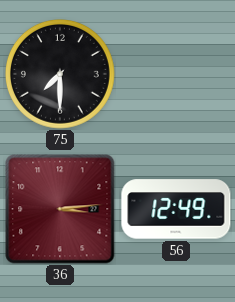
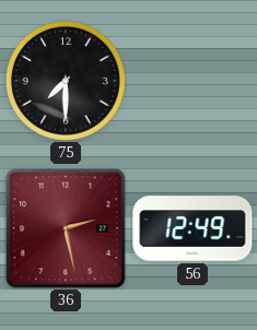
36: 3:14 -> 2:28
